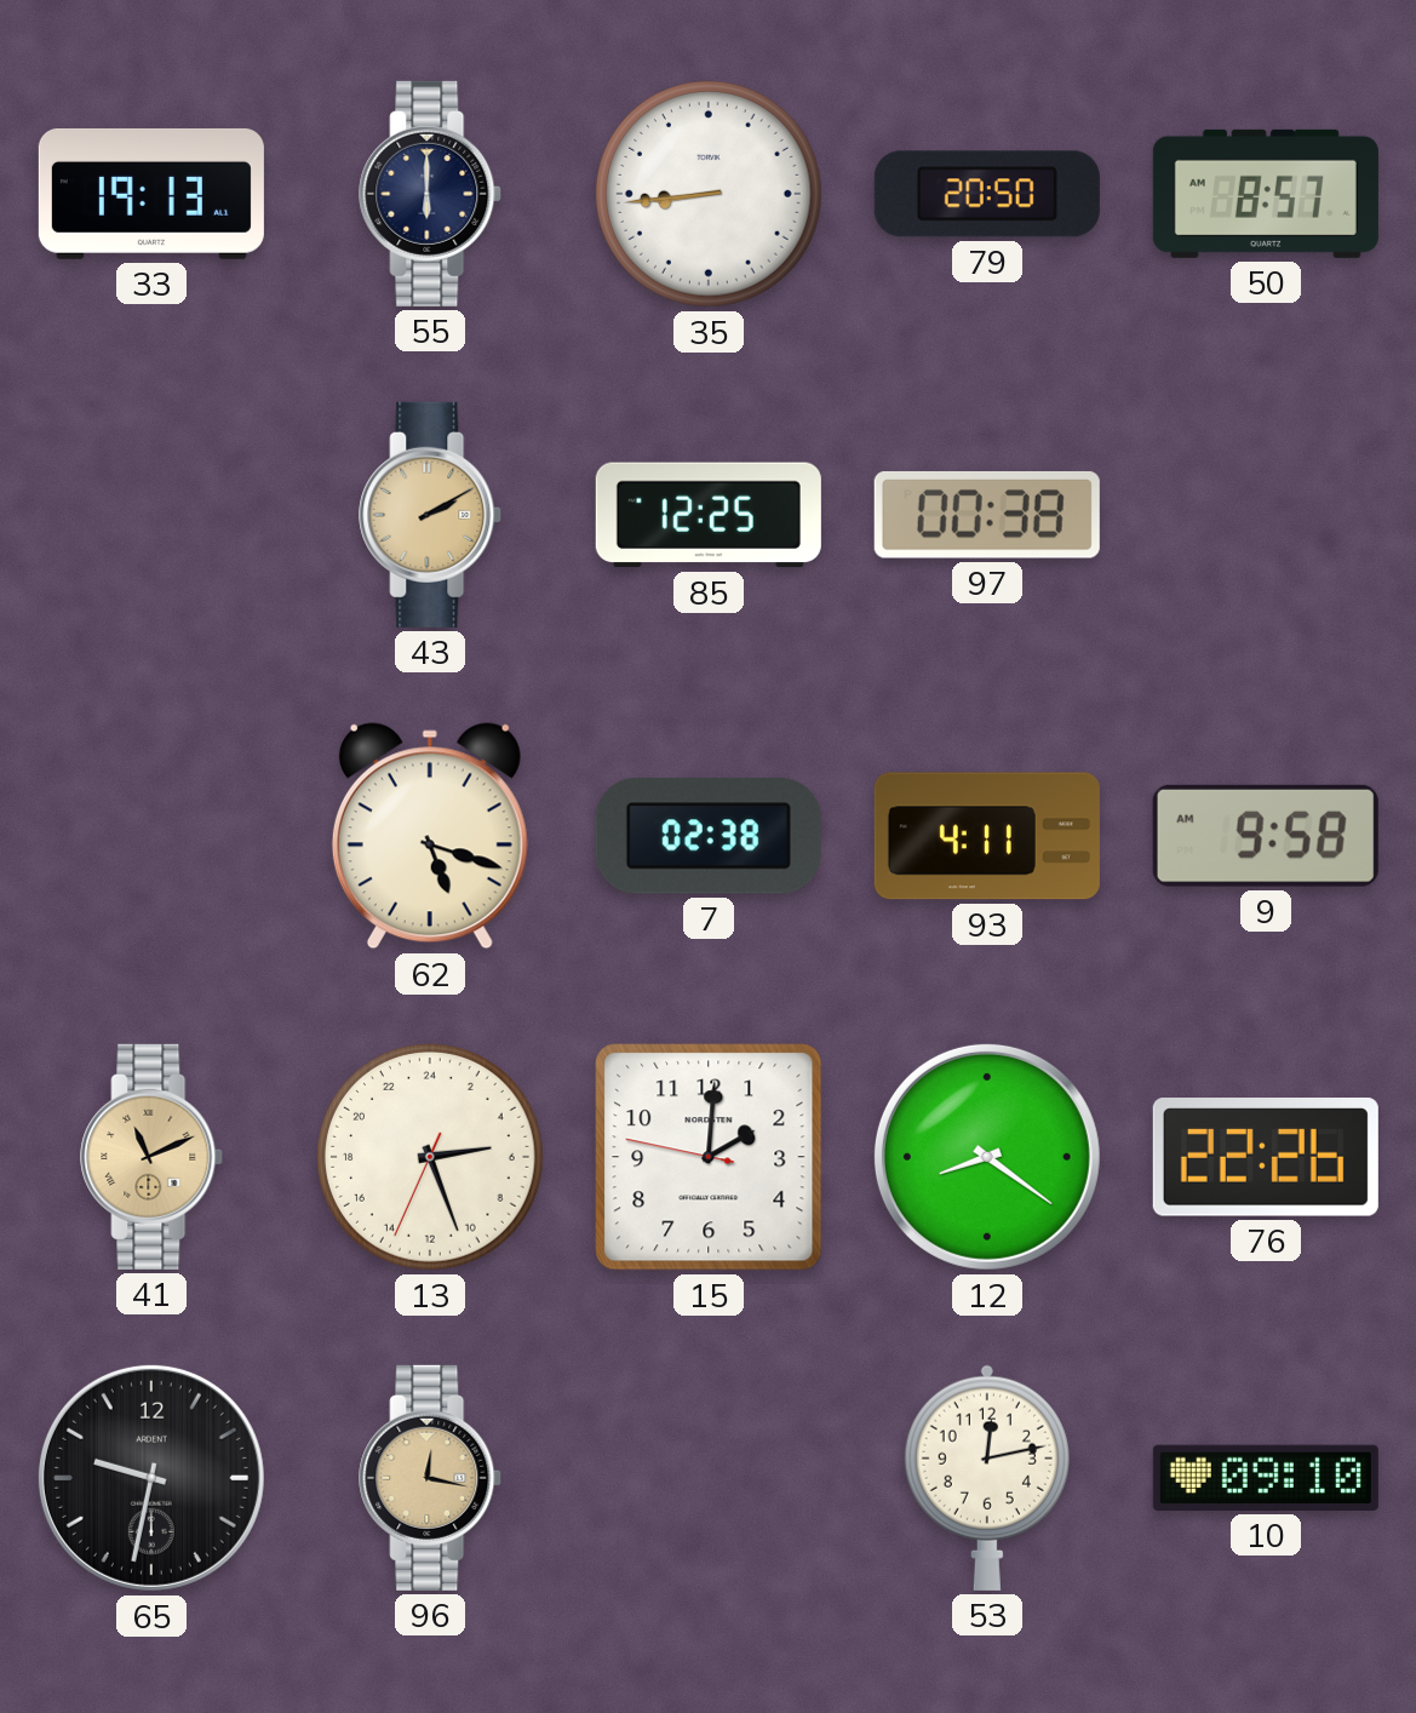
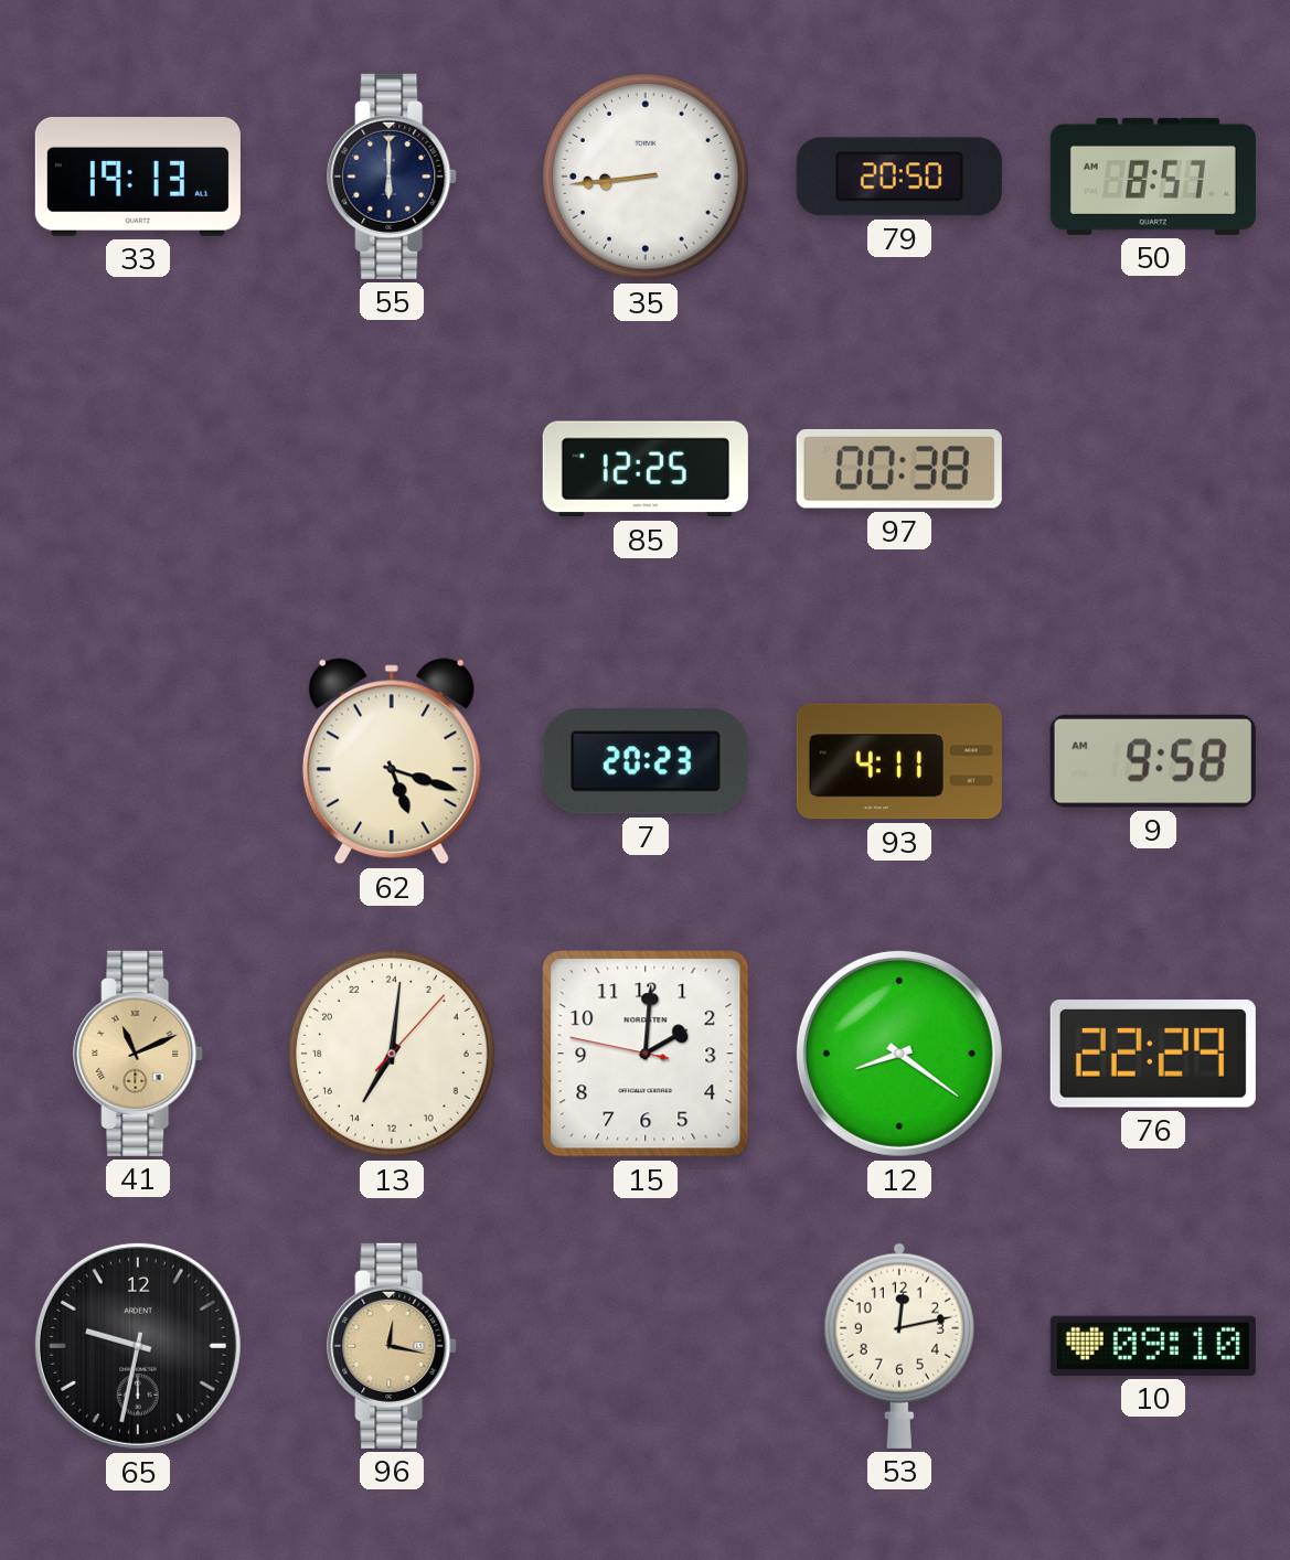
43: 2:10 -> none
7: 02:38 -> 20:23
13: 5:26 -> 14:01
76: 22:26 -> 22:29
